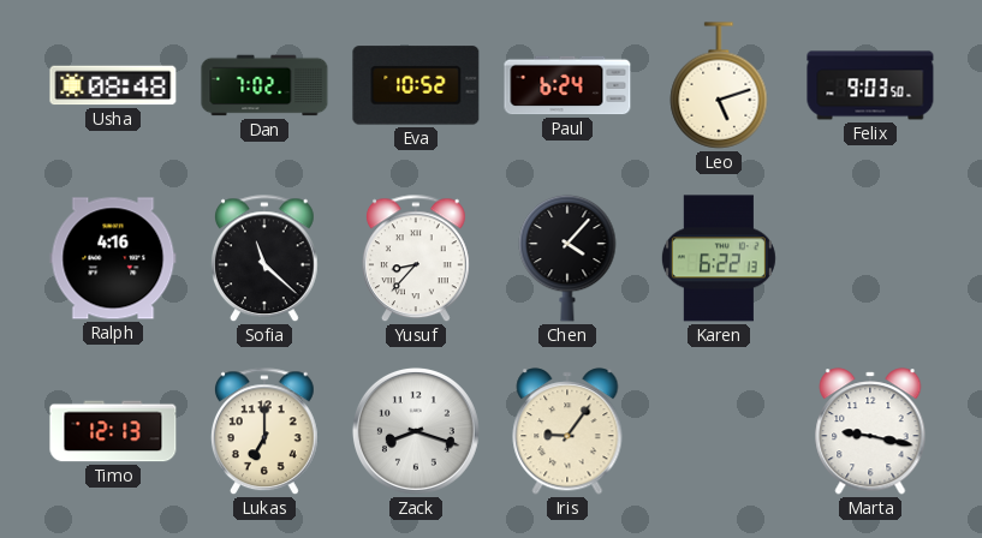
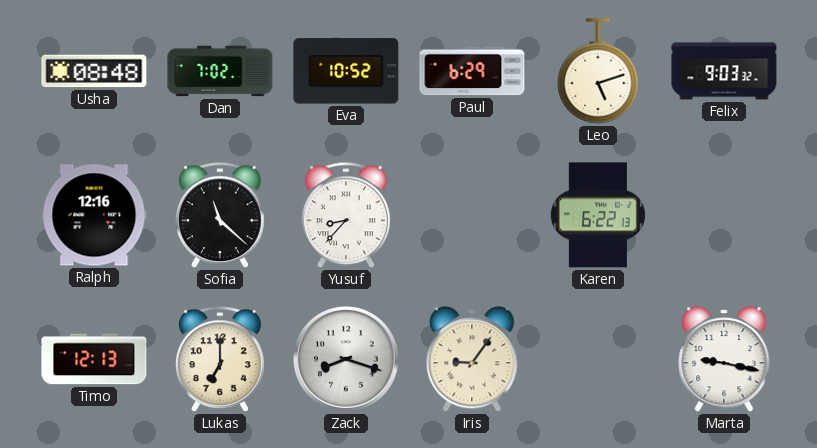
Paul: 6:24 -> 6:29
Felix: 9:03:50 -> 9:03:32
Ralph: 4:16 -> 12:16
Chen: 4:07 -> none
